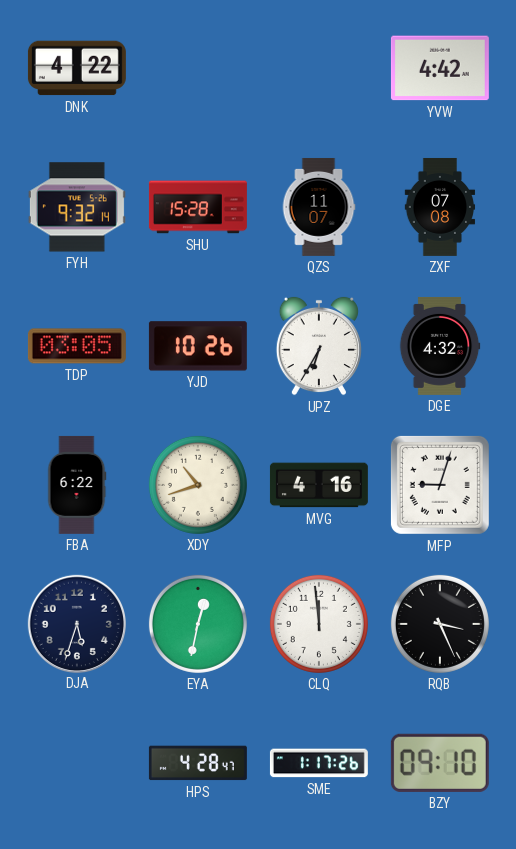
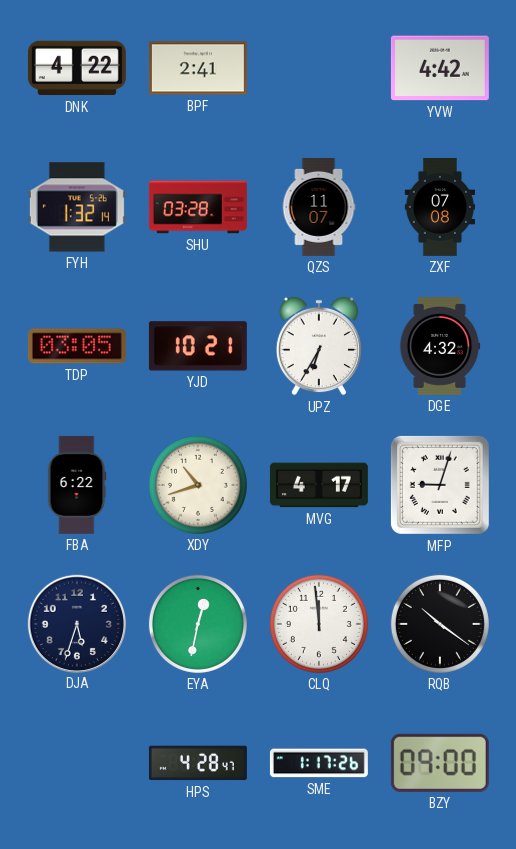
BPF: none -> 2:41
FYH: 9:32 -> 1:32
SHU: 15:28 -> 03:28
YJD: 10:26 -> 10:21
MVG: 4:16 -> 4:17
RQB: 3:26 -> 10:21
BZY: 09:10 -> 09:00
